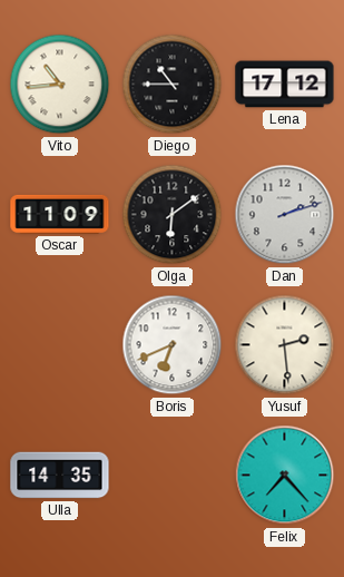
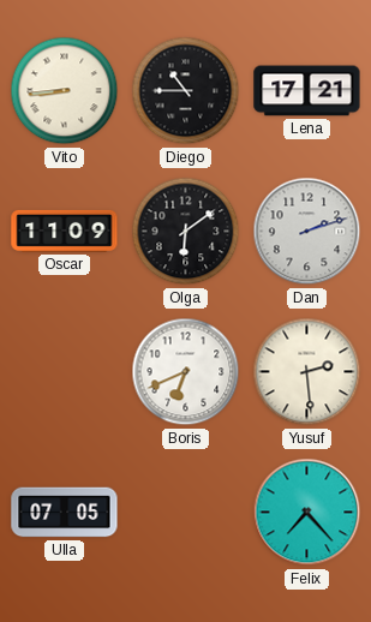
Vito: 10:44 -> 8:44
Lena: 17:12 -> 17:21
Ulla: 14:35 -> 07:05
